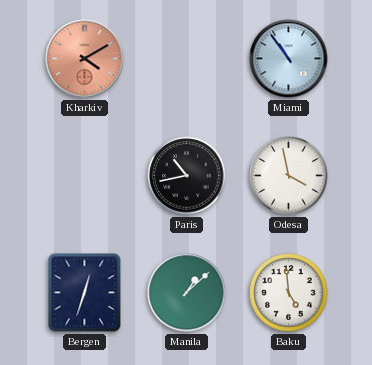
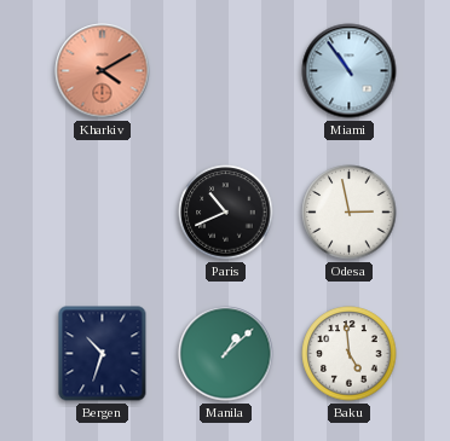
Paris: 10:43 -> 10:41
Odesa: 3:58 -> 2:58
Bergen: 12:33 -> 10:33
